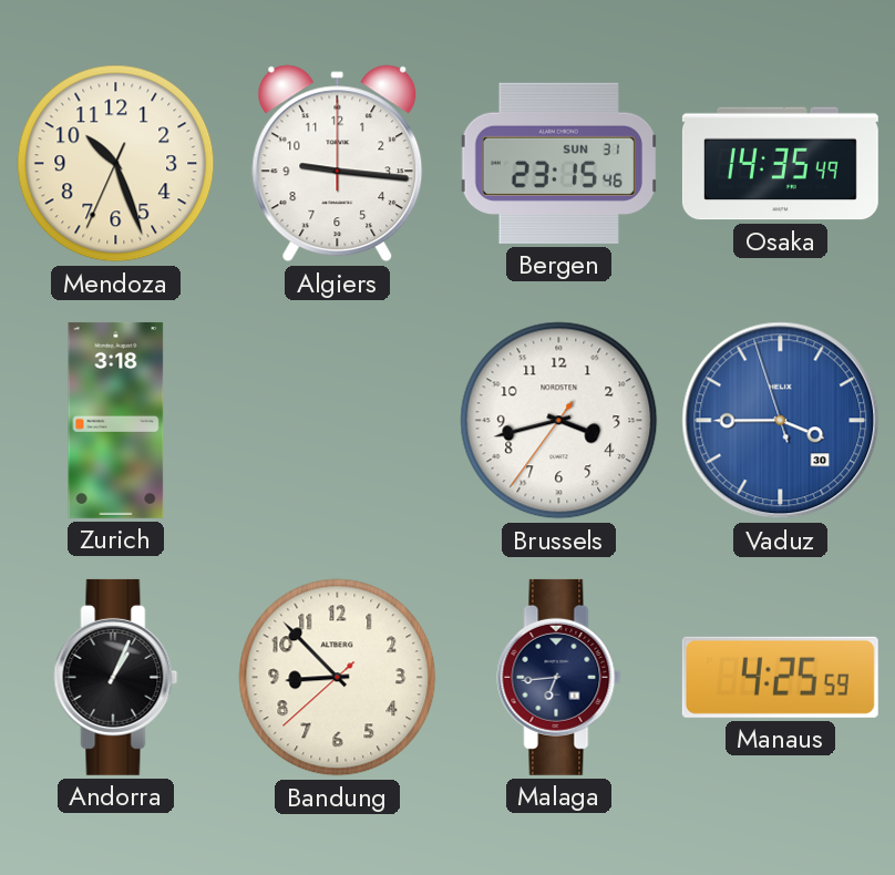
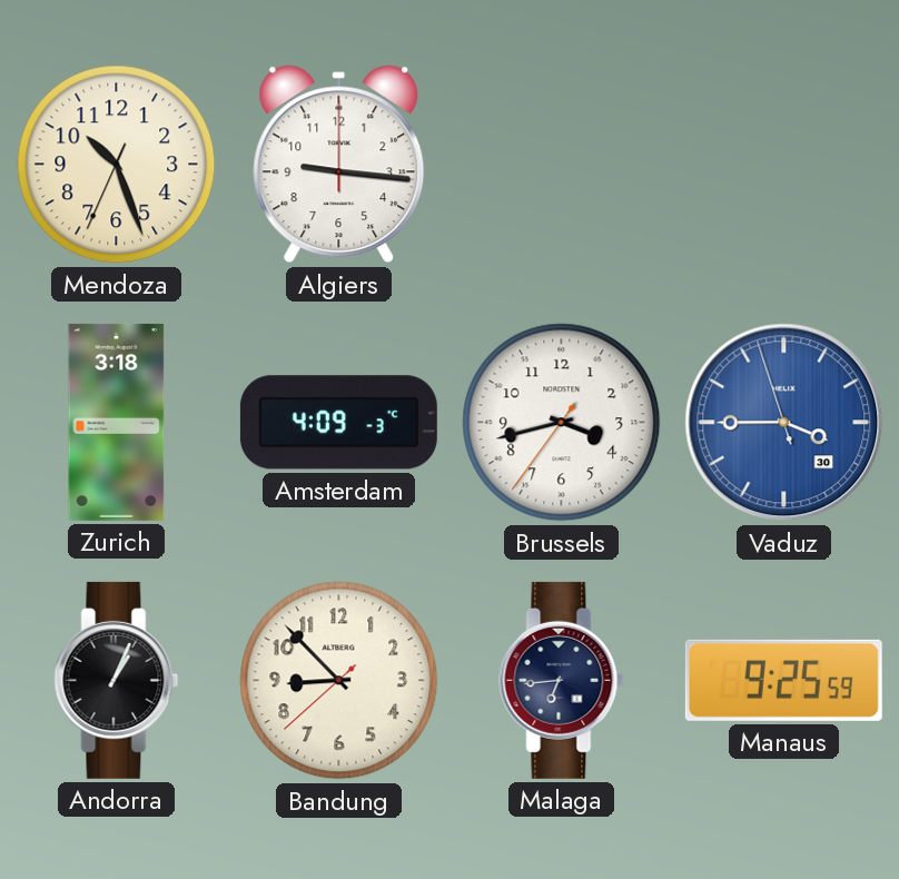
Bergen: 23:15 -> none
Osaka: 14:35 -> none
Amsterdam: none -> 4:09
Manaus: 4:25 -> 9:25
